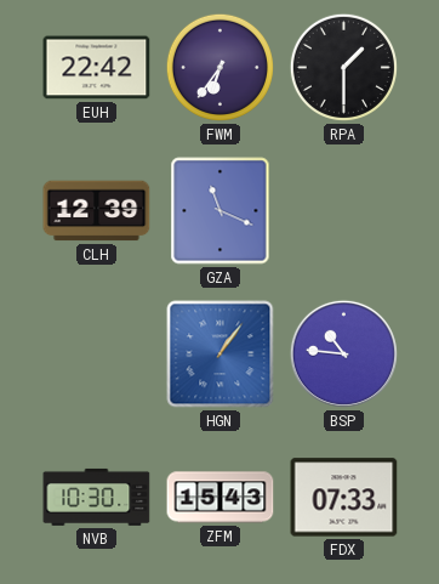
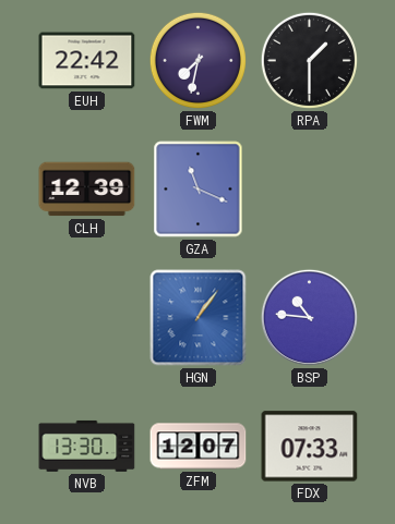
FWM: 6:36 -> 7:32
NVB: 10:30 -> 13:30
ZFM: 15:43 -> 12:07
